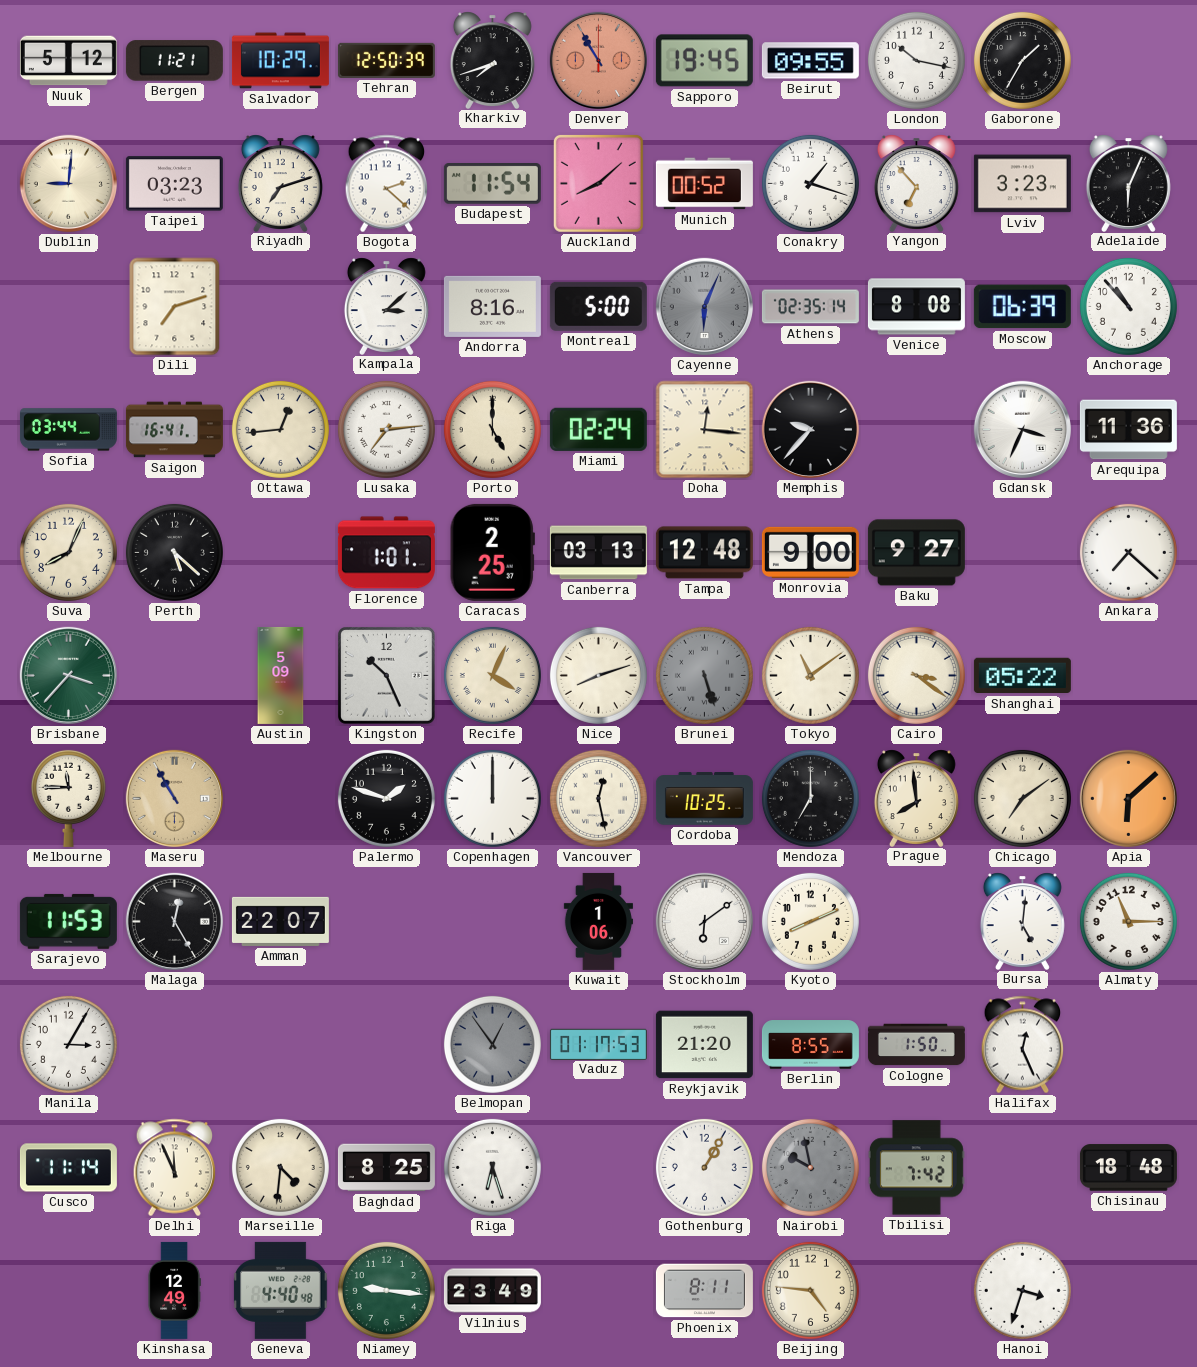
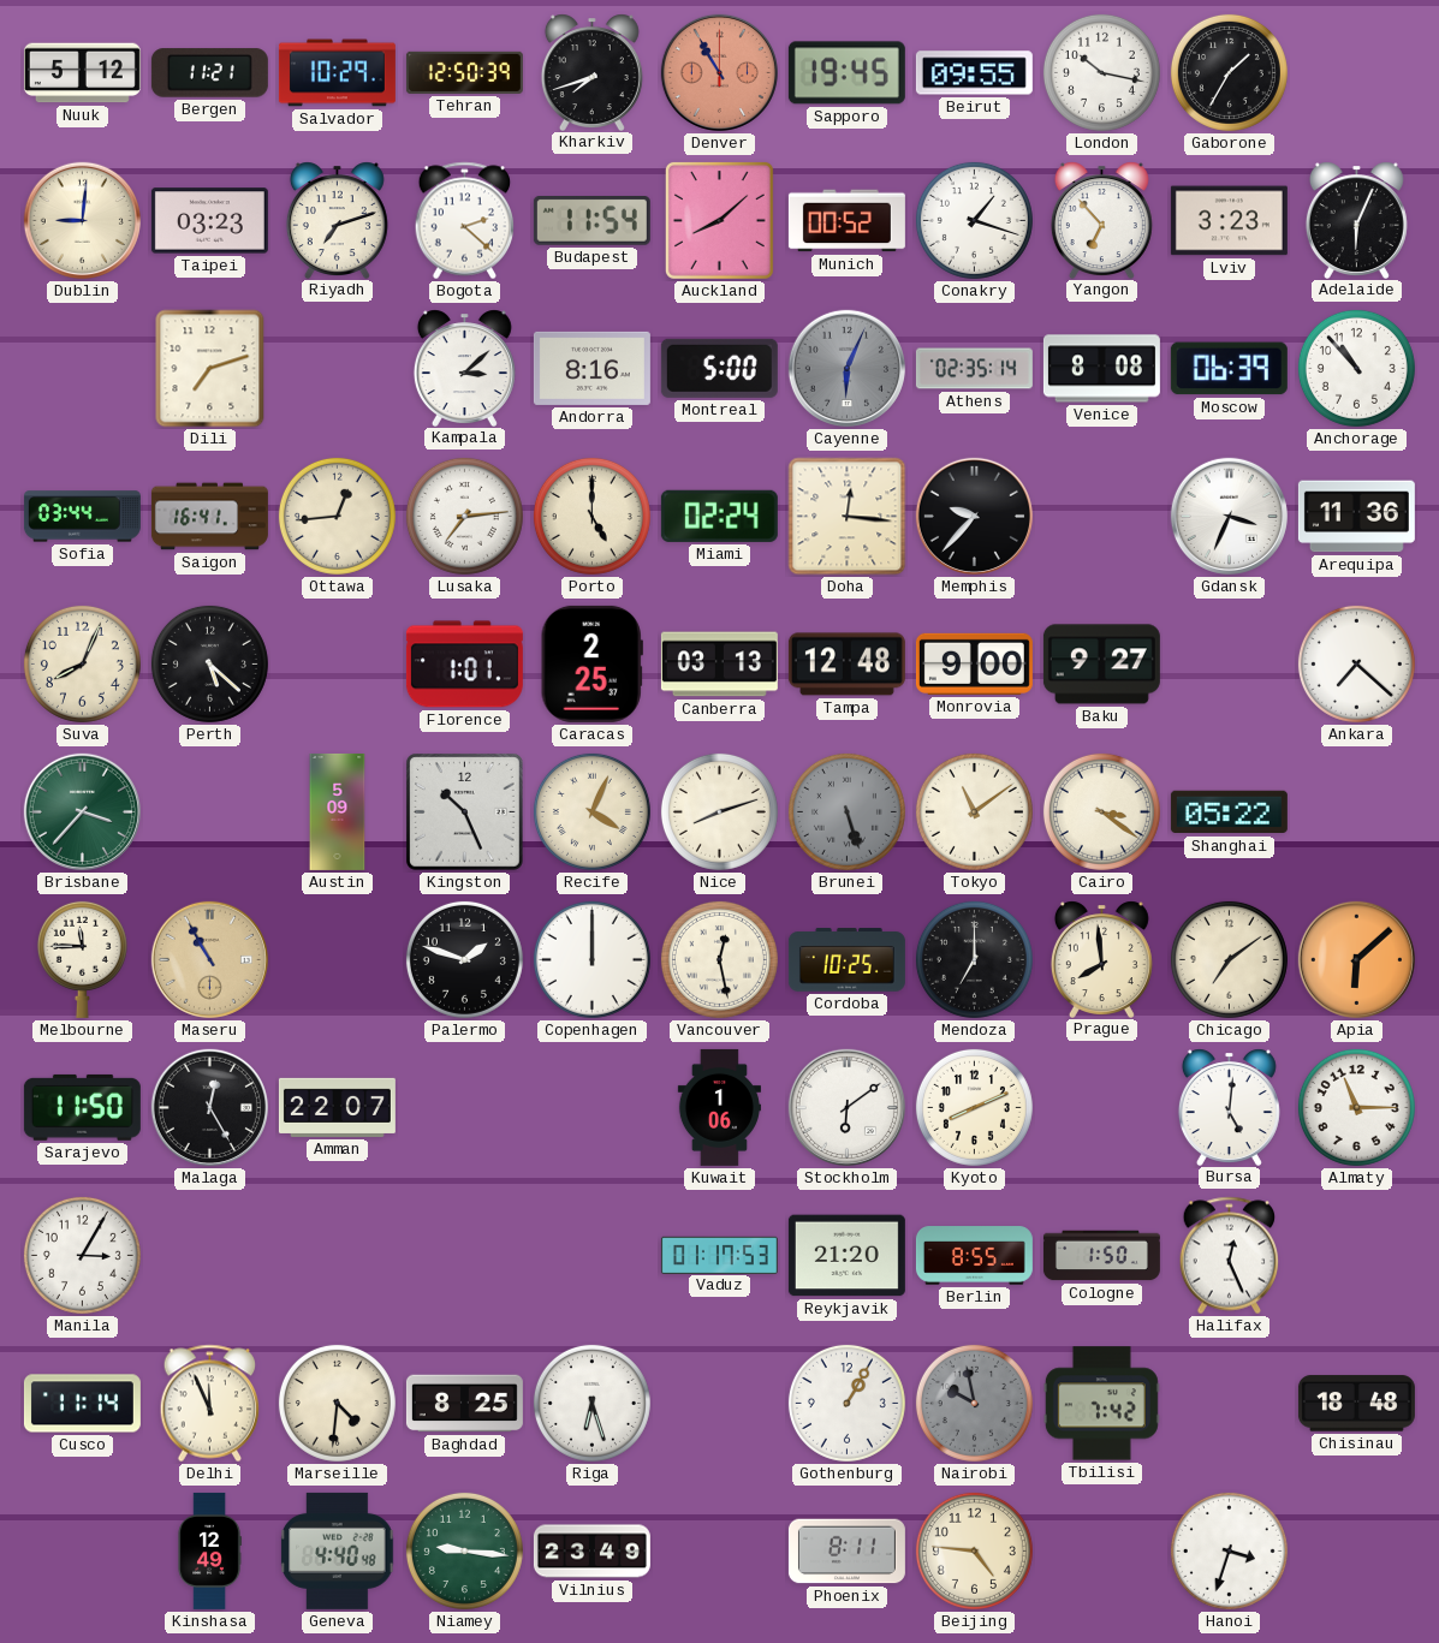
Sarajevo: 11:53 -> 11:50
Belmopan: 12:54 -> none
